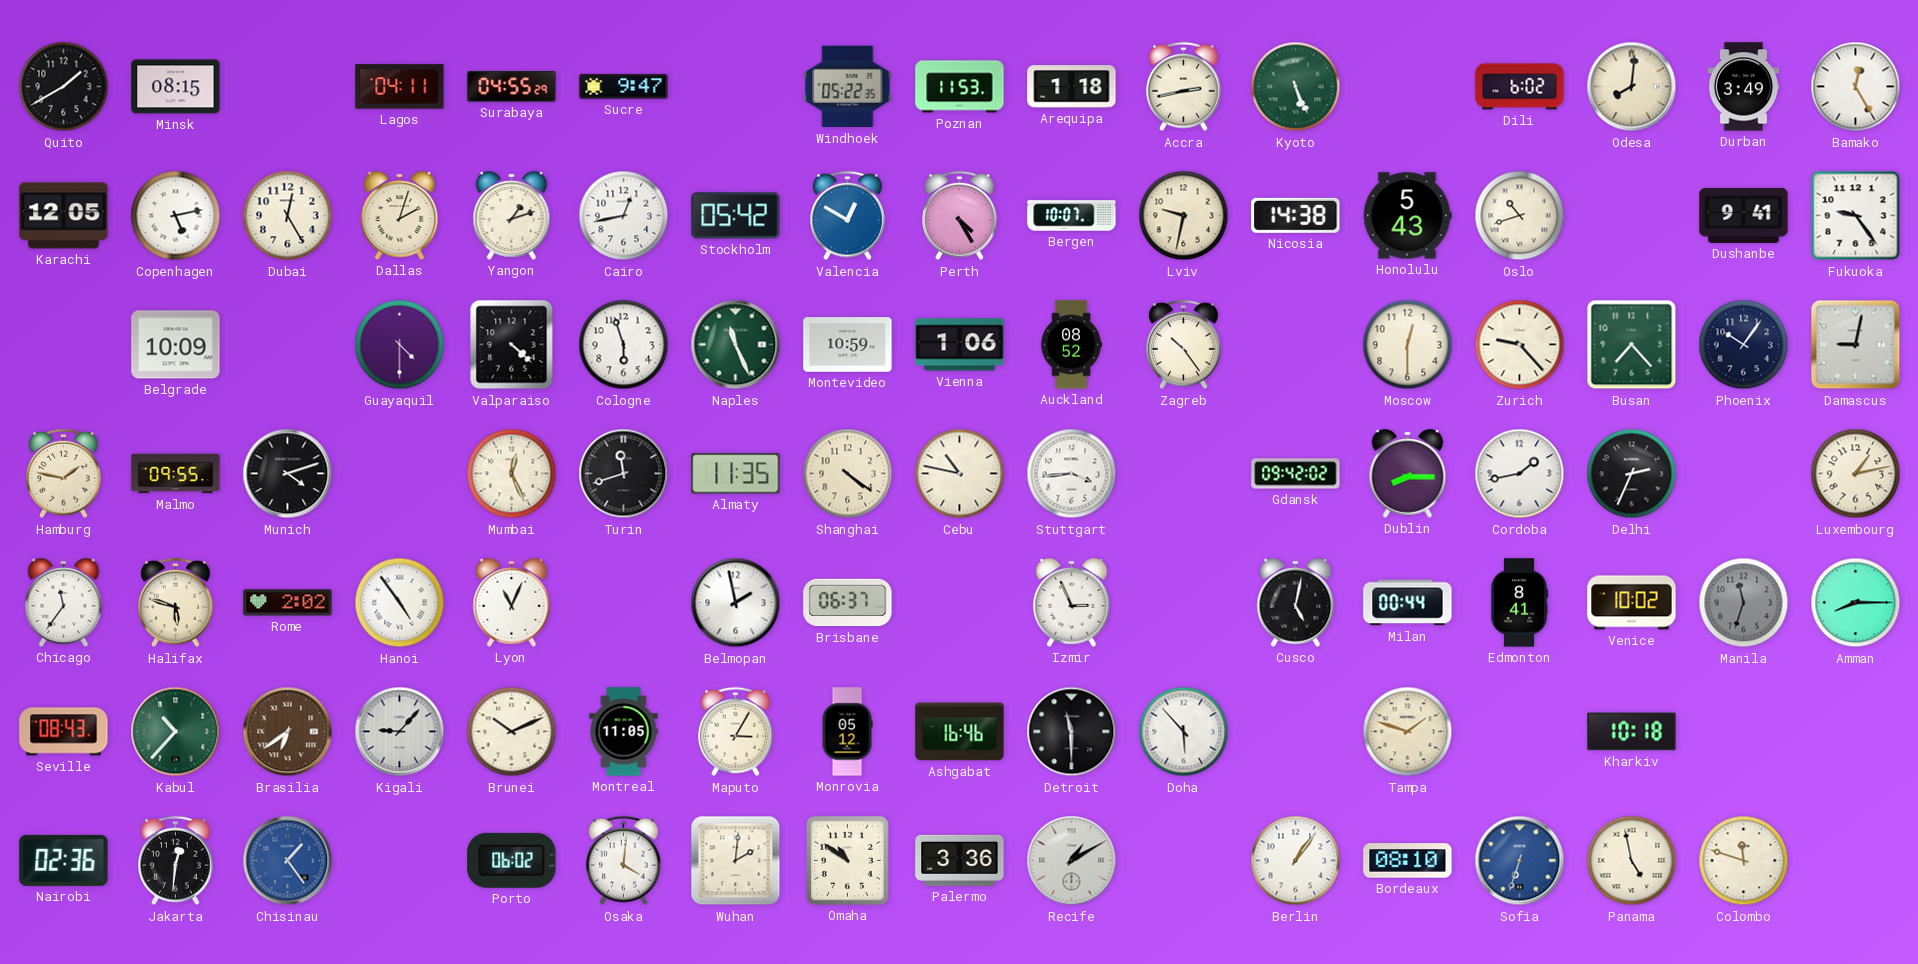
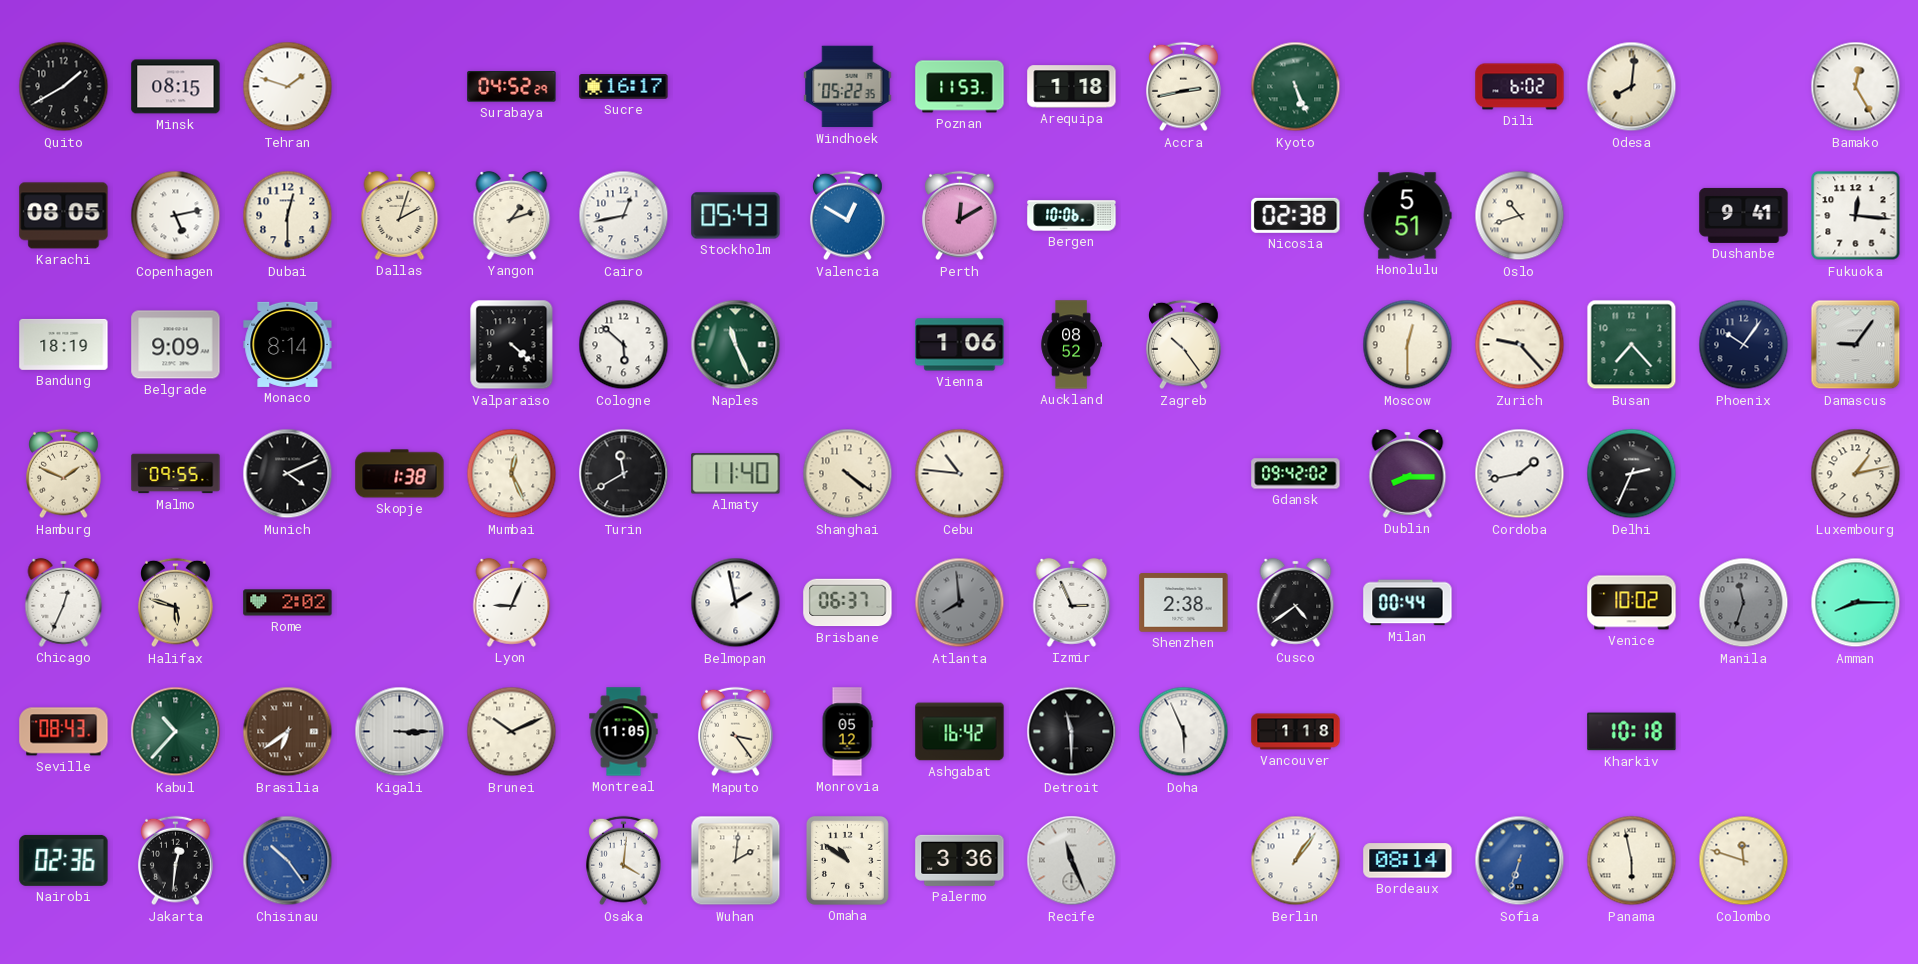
Tehran: none -> 1:48
Lagos: 04:11 -> none
Surabaya: 04:55 -> 04:52
Sucre: 9:47 -> 16:17
Durban: 3:49 -> none
Karachi: 12:05 -> 08:05
Dubai: 12:25 -> 12:30
Stockholm: 05:42 -> 05:43
Perth: 4:25 -> 12:10
Bergen: 10:07 -> 10:06
Lviv: 9:32 -> none
Nicosia: 14:38 -> 02:38
Honolulu: 5:43 -> 5:51
Fukuoka: 9:24 -> 12:16
Bandung: none -> 18:19
Belgrade: 10:09 -> 9:09
Monaco: none -> 8:14
Guayaquil: 4:30 -> none
Cologne: 5:57 -> 5:52
Montevideo: 10:59 -> none
Damascus: 9:02 -> 9:06
Hamburg: 1:47 -> 1:49
Munich: 4:12 -> 4:11
Skopje: none -> 1:38
Turin: 11:42 -> 11:40
Almaty: 11:35 -> 11:40
Cebu: 10:47 -> 10:46
Stuttgart: 3:44 -> none
Chicago: 11:36 -> 12:34
Hanoi: 4:54 -> none
Lyon: 11:04 -> 9:04
Atlanta: none -> 7:59
Shenzhen: none -> 2:38
Cusco: 5:02 -> 4:39
Edmonton: 8:41 -> none
Kigali: 9:07 -> 3:15
Maputo: 3:05 -> 3:24
Ashgabat: 16:46 -> 16:42
Doha: 5:53 -> 5:56
Vancouver: none -> 1:18
Tampa: 1:48 -> none
Chisinau: 1:24 -> 10:24
Porto: 06:02 -> none
Recife: 1:10 -> 11:26
Bordeaux: 08:10 -> 08:14
Panama: 4:58 -> 5:58
